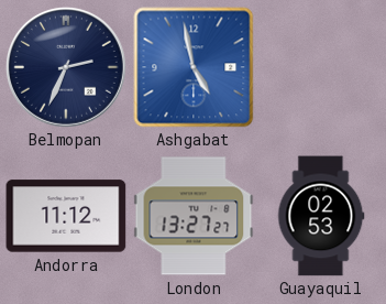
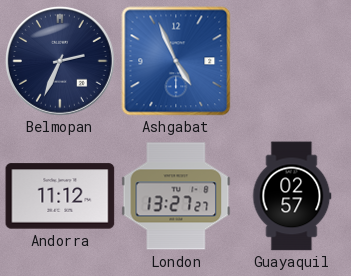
Ashgabat: 4:58 -> 4:56
Guayaquil: 02:53 -> 02:57
